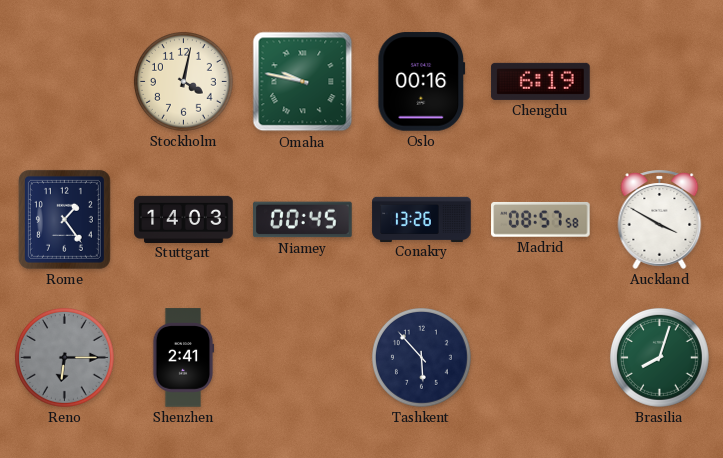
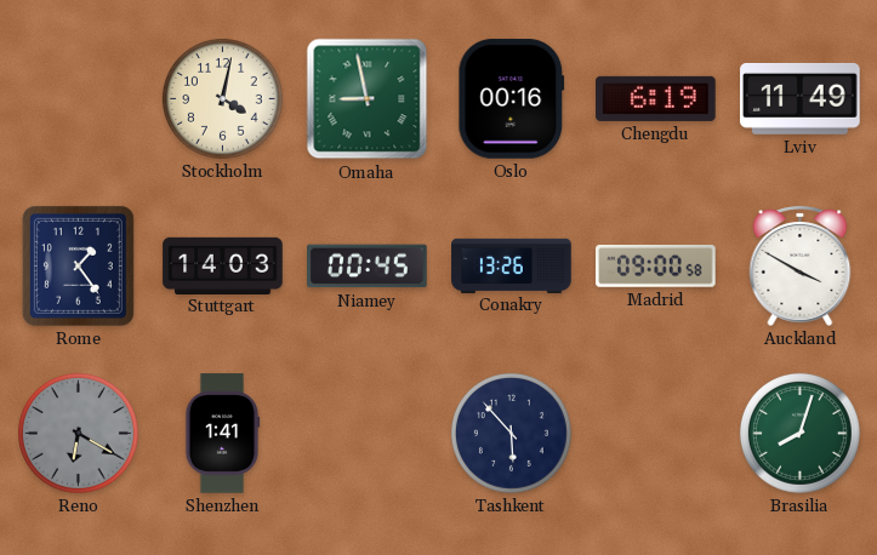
Omaha: 9:47 -> 8:58
Lviv: none -> 11:49
Madrid: 08:57 -> 09:00
Reno: 6:15 -> 6:20
Shenzhen: 2:41 -> 1:41
